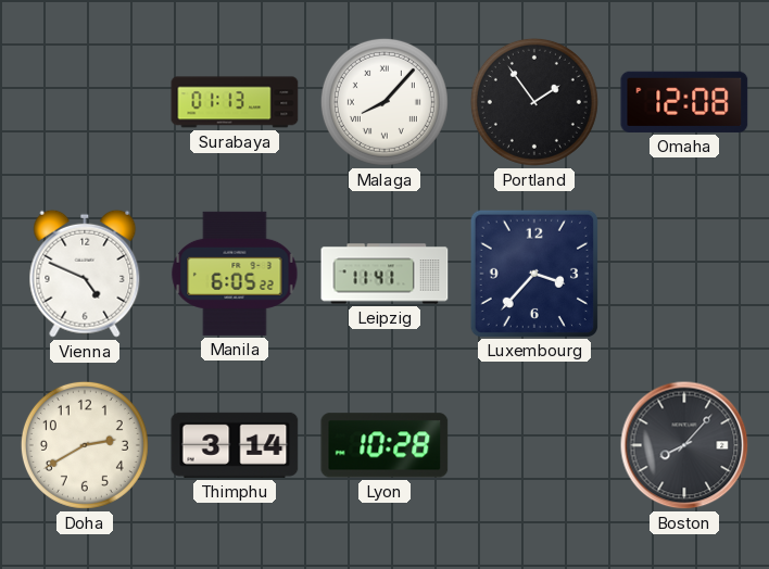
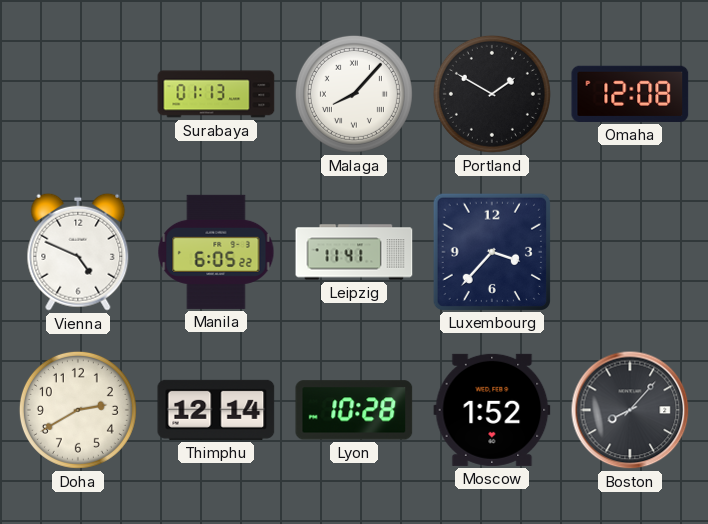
Portland: 1:54 -> 1:50
Thimphu: 3:14 -> 12:14
Moscow: none -> 1:52
